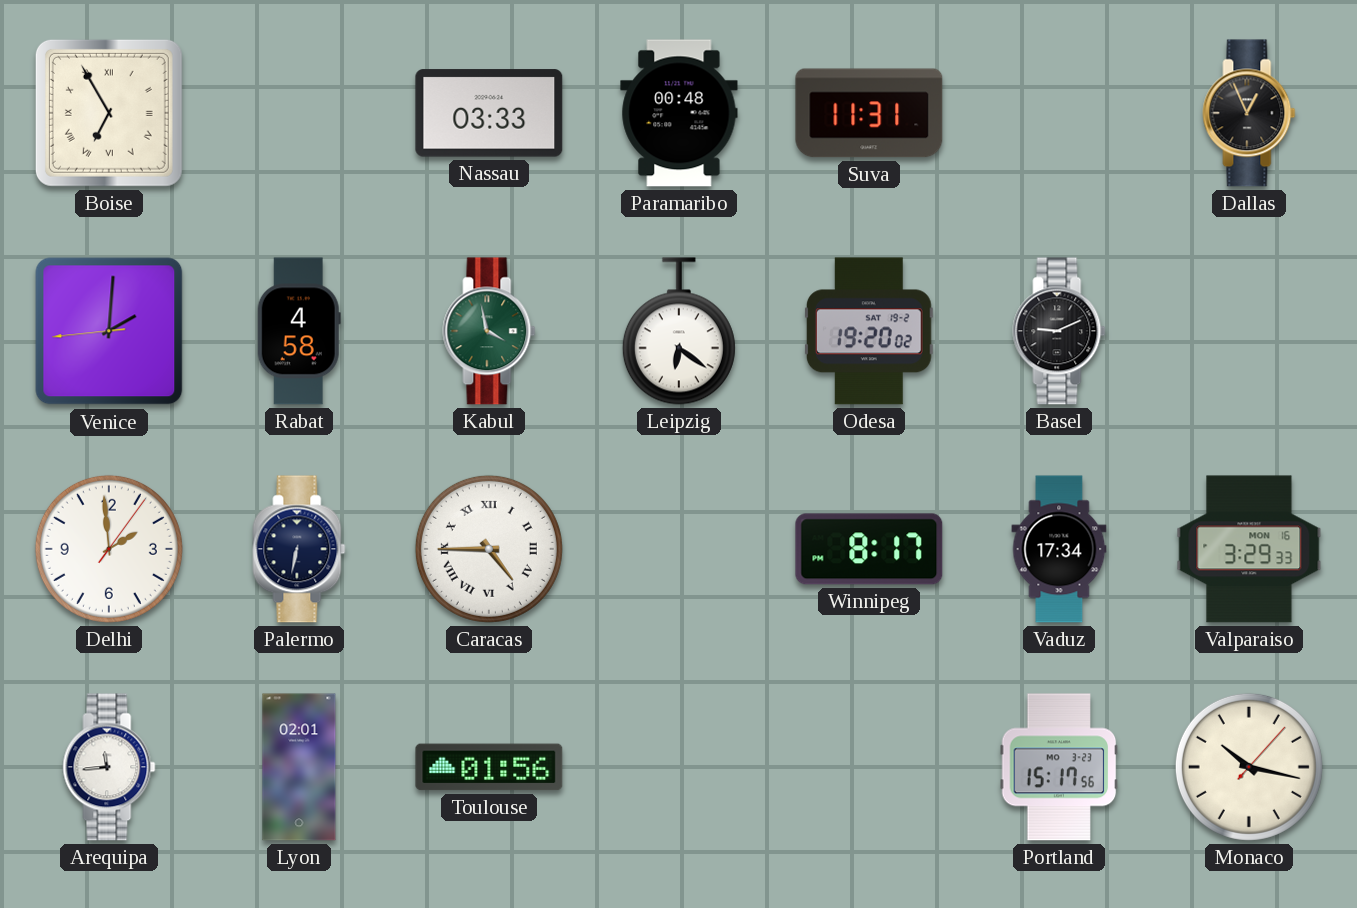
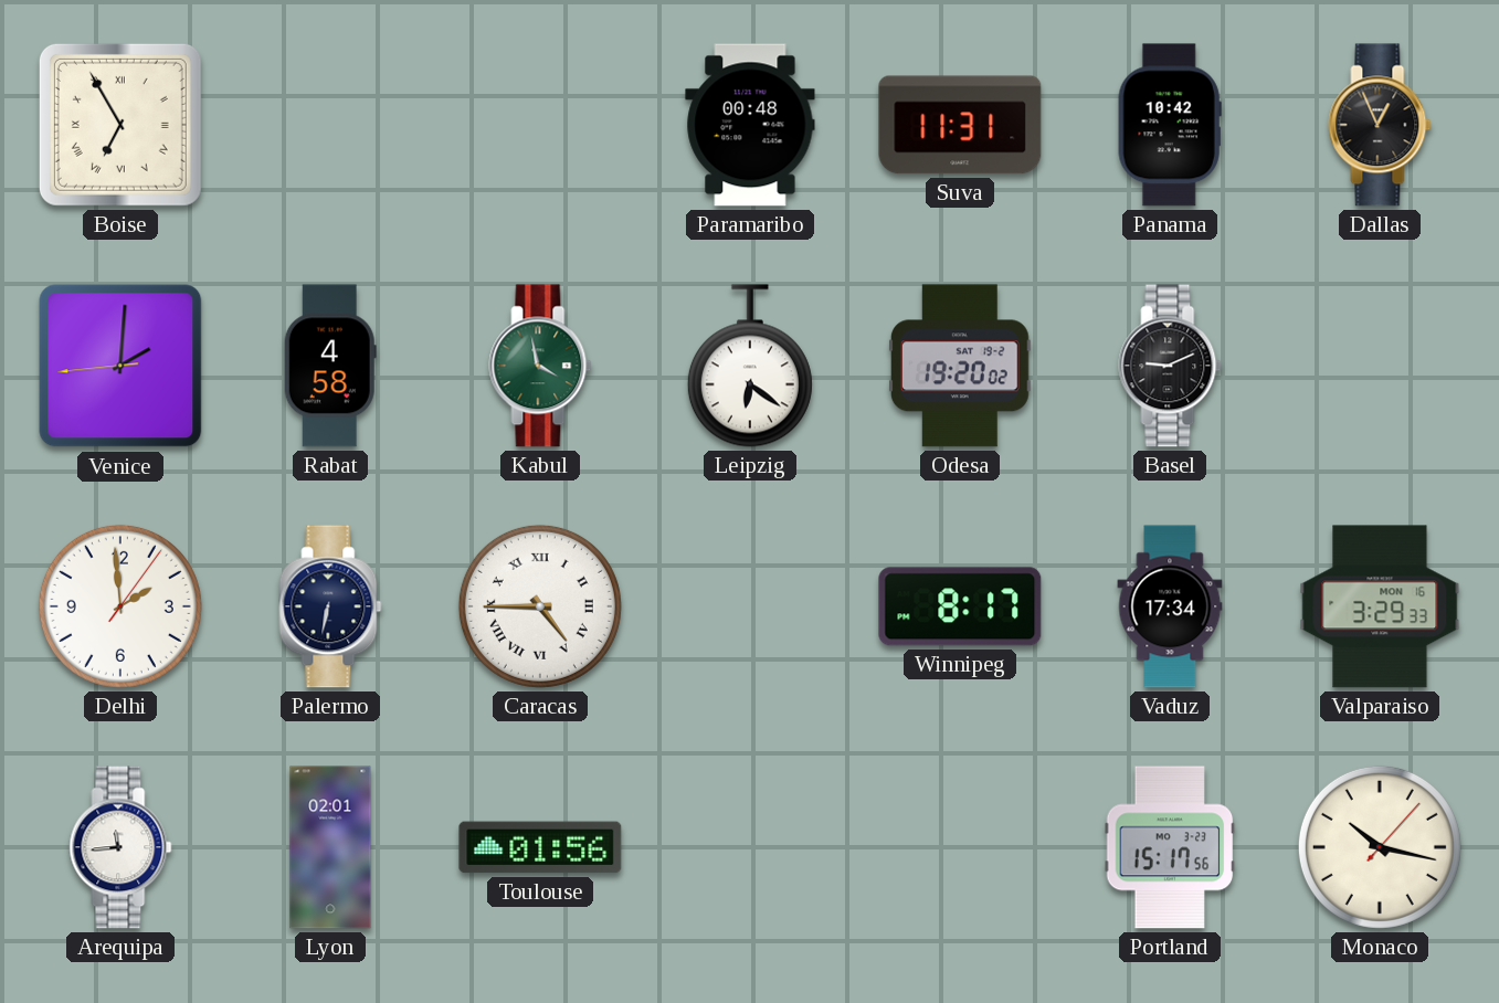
Nassau: 03:33 -> none
Panama: none -> 10:42
